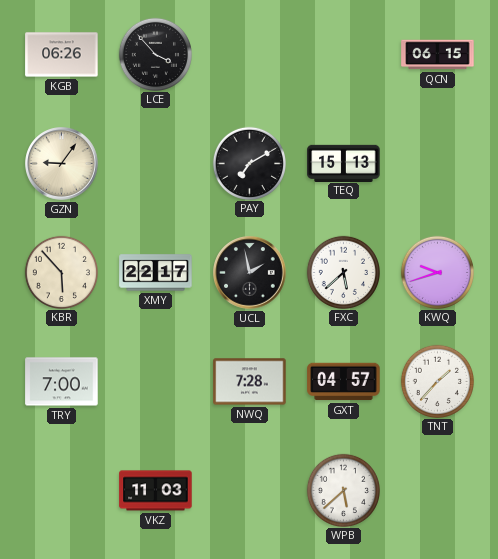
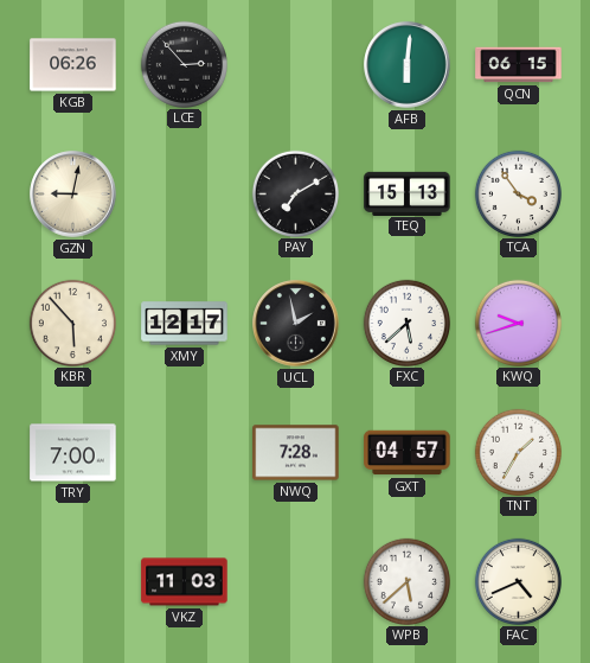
LCE: 3:53 -> 2:53
AFB: none -> 6:01
GZN: 9:06 -> 9:02
TCA: none -> 3:54
XMY: 22:17 -> 12:17
TNT: 1:37 -> 1:35
FAC: none -> 4:41
